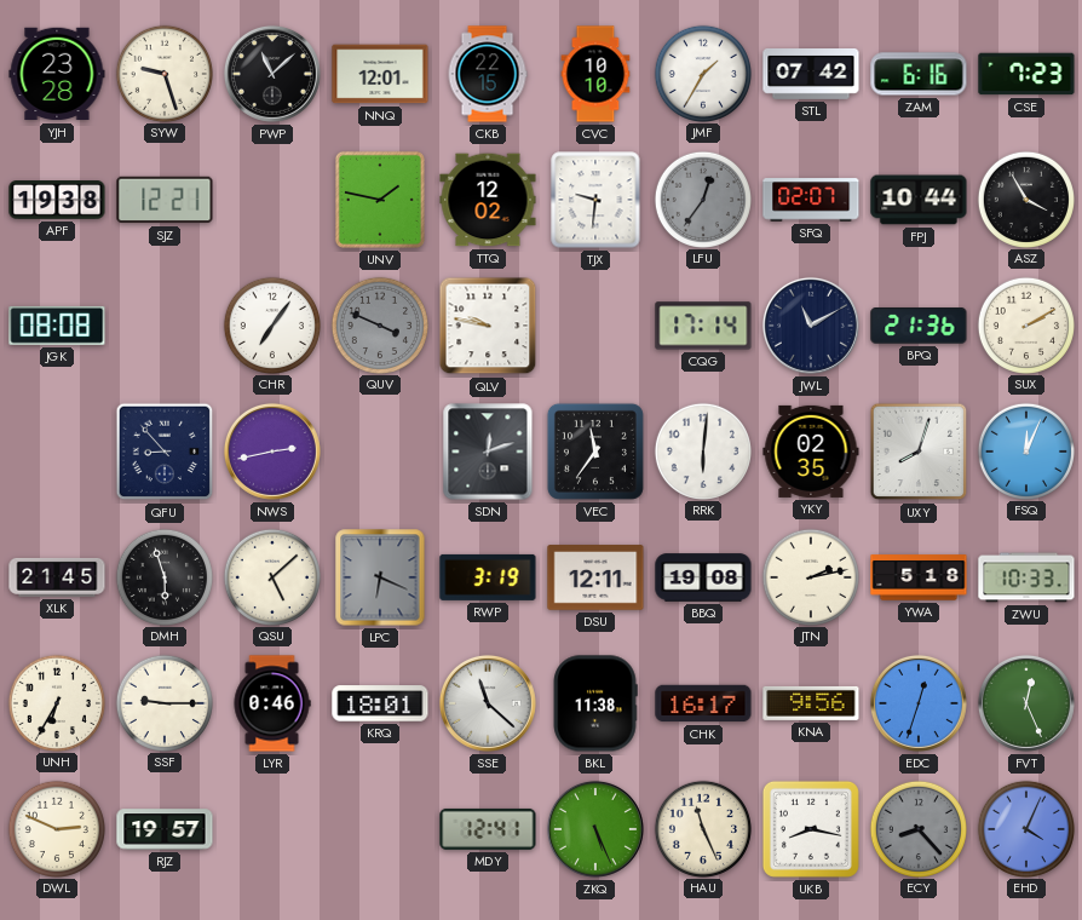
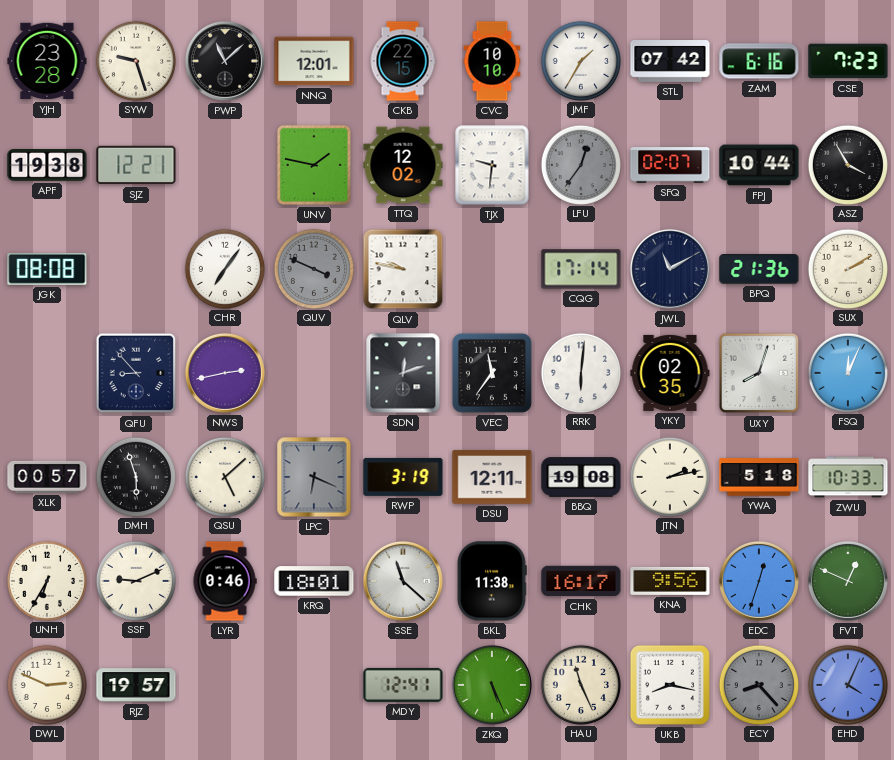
XLK: 21:45 -> 00:57
SSF: 9:15 -> 9:11
FVT: 12:26 -> 12:49
